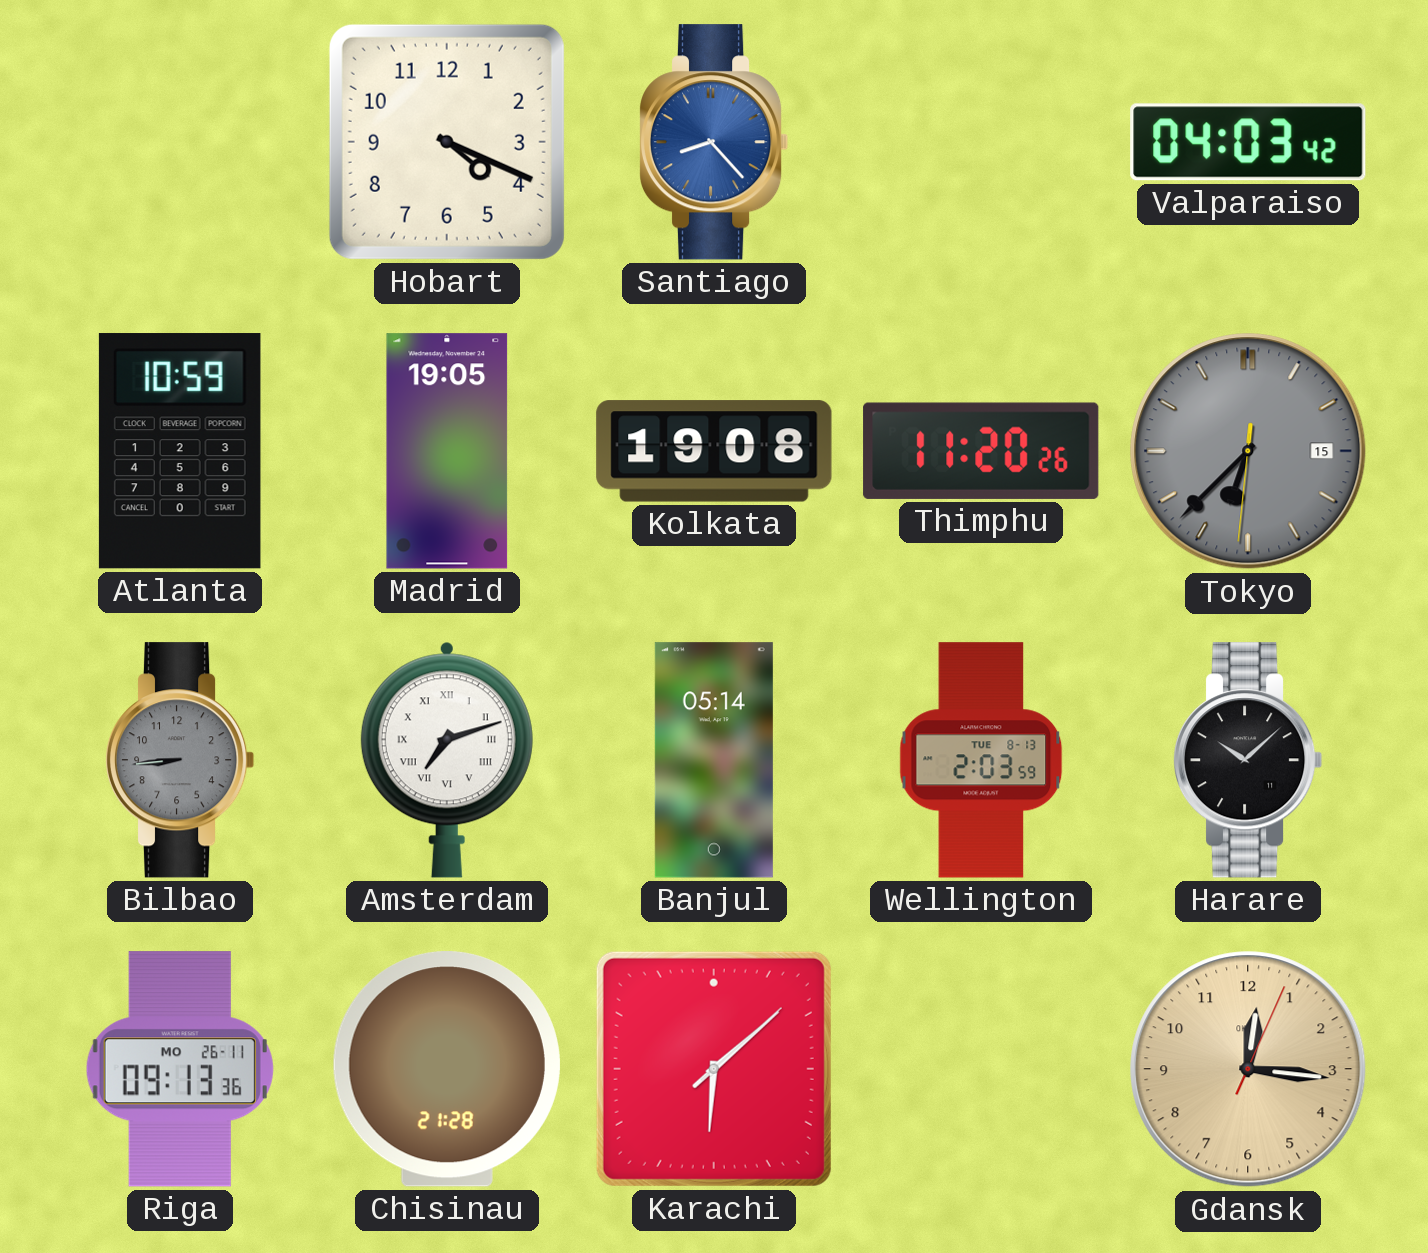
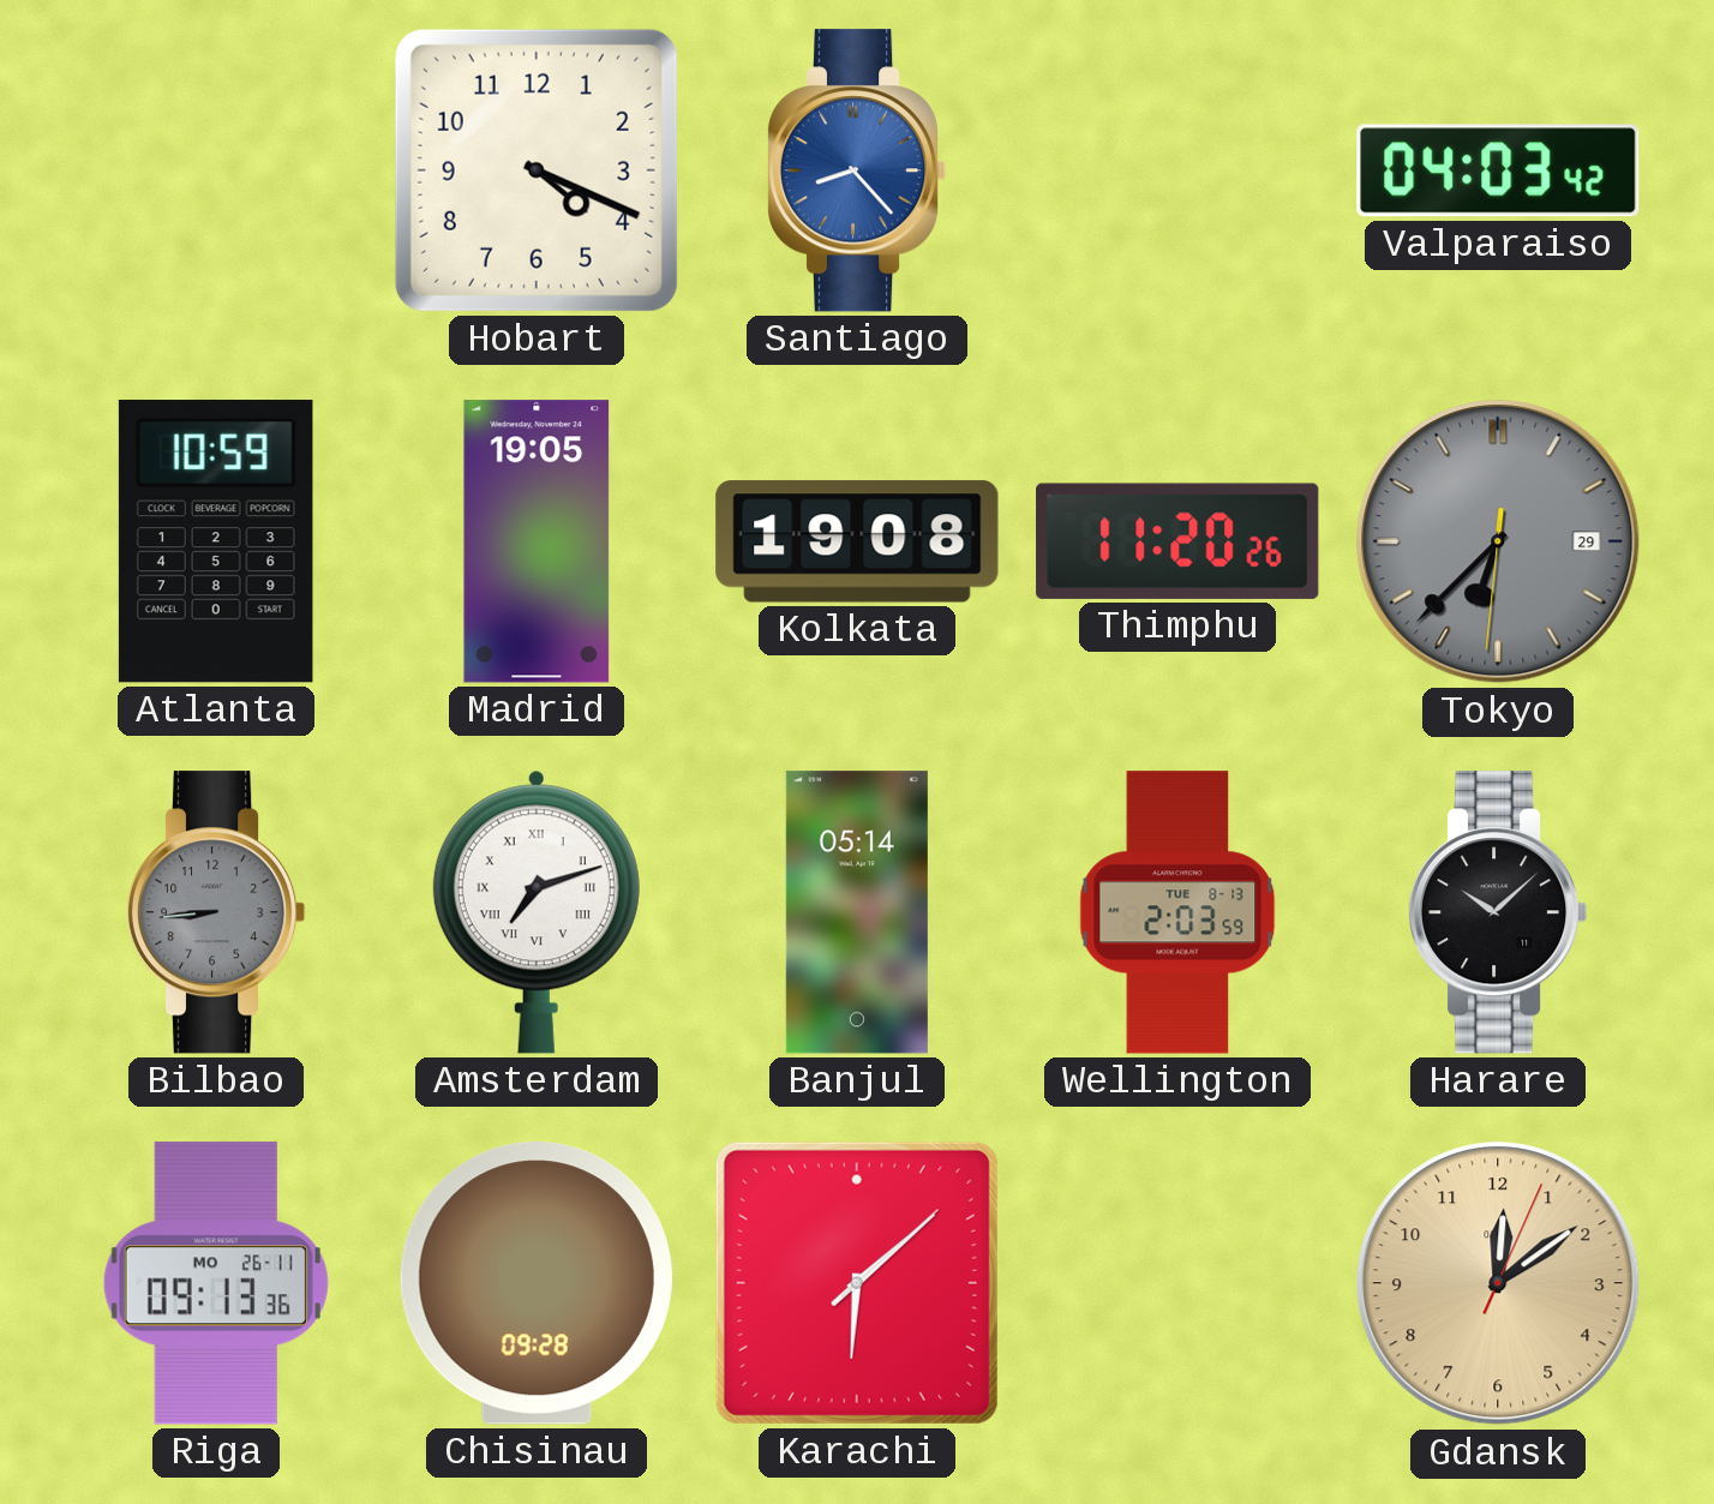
Tokyo date: 15 -> 29
Chisinau: 21:28 -> 09:28
Gdansk: 12:16 -> 12:09
